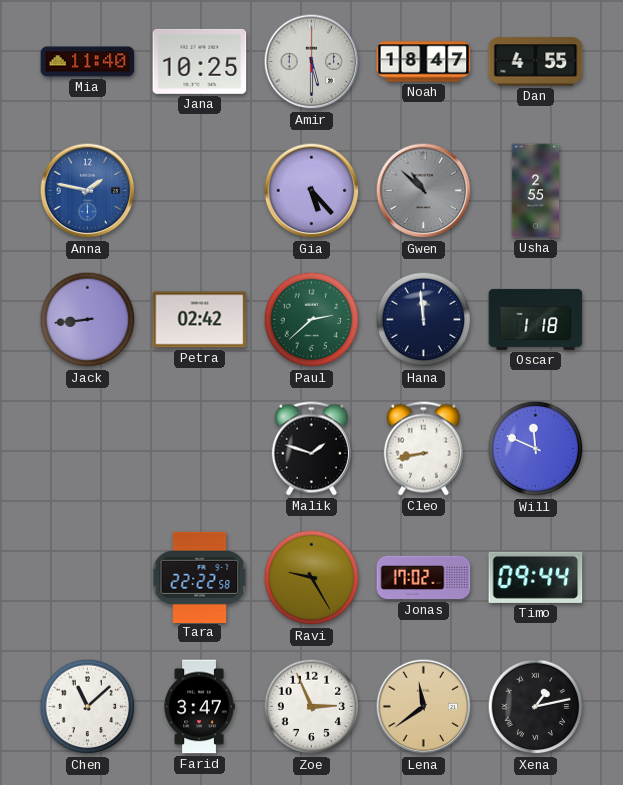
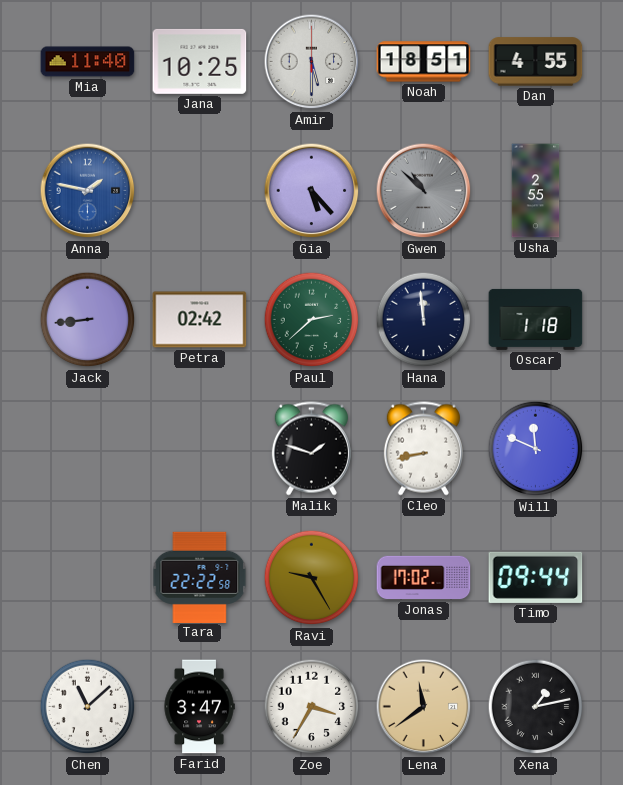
Noah: 18:47 -> 18:51
Zoe: 2:56 -> 3:35
